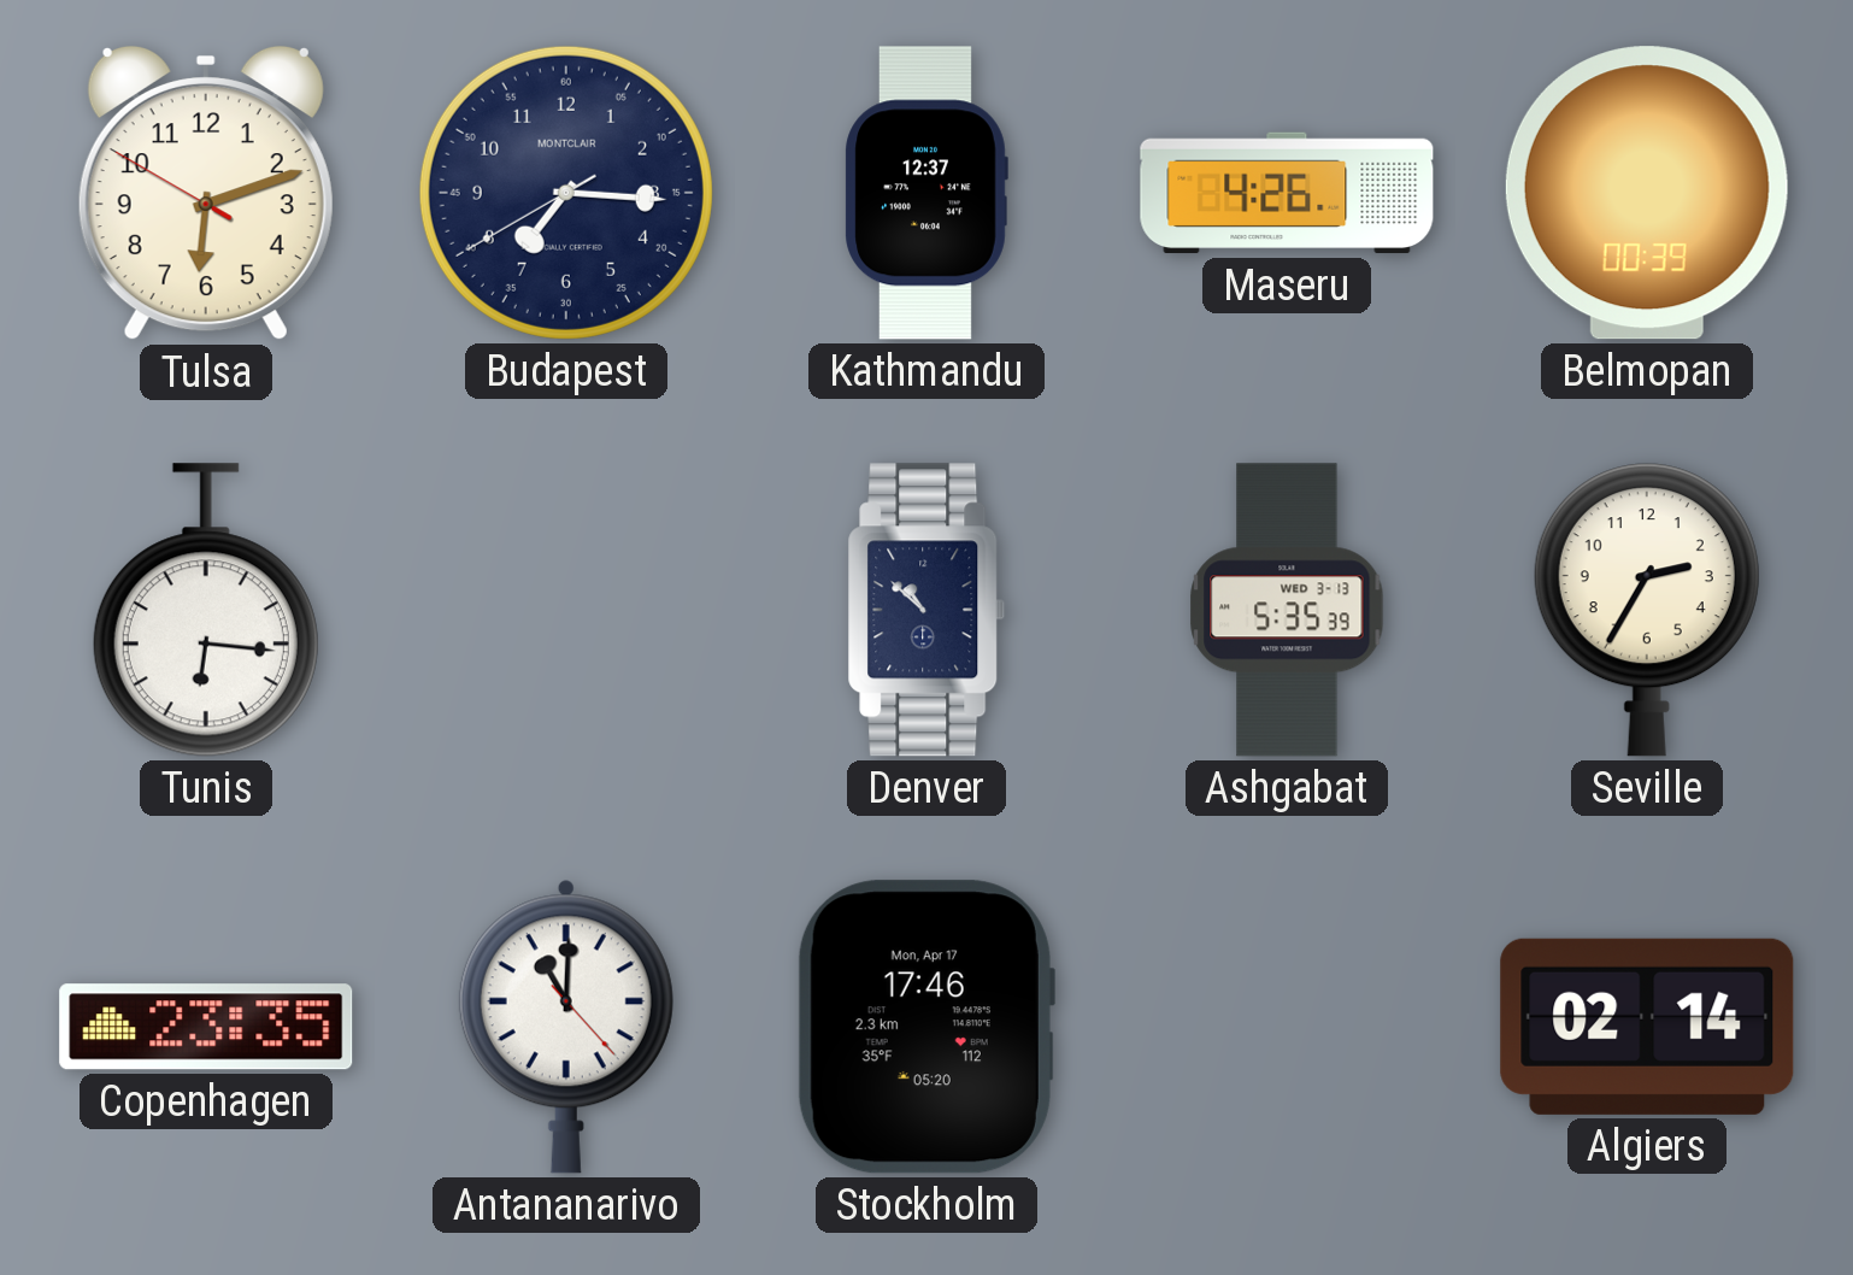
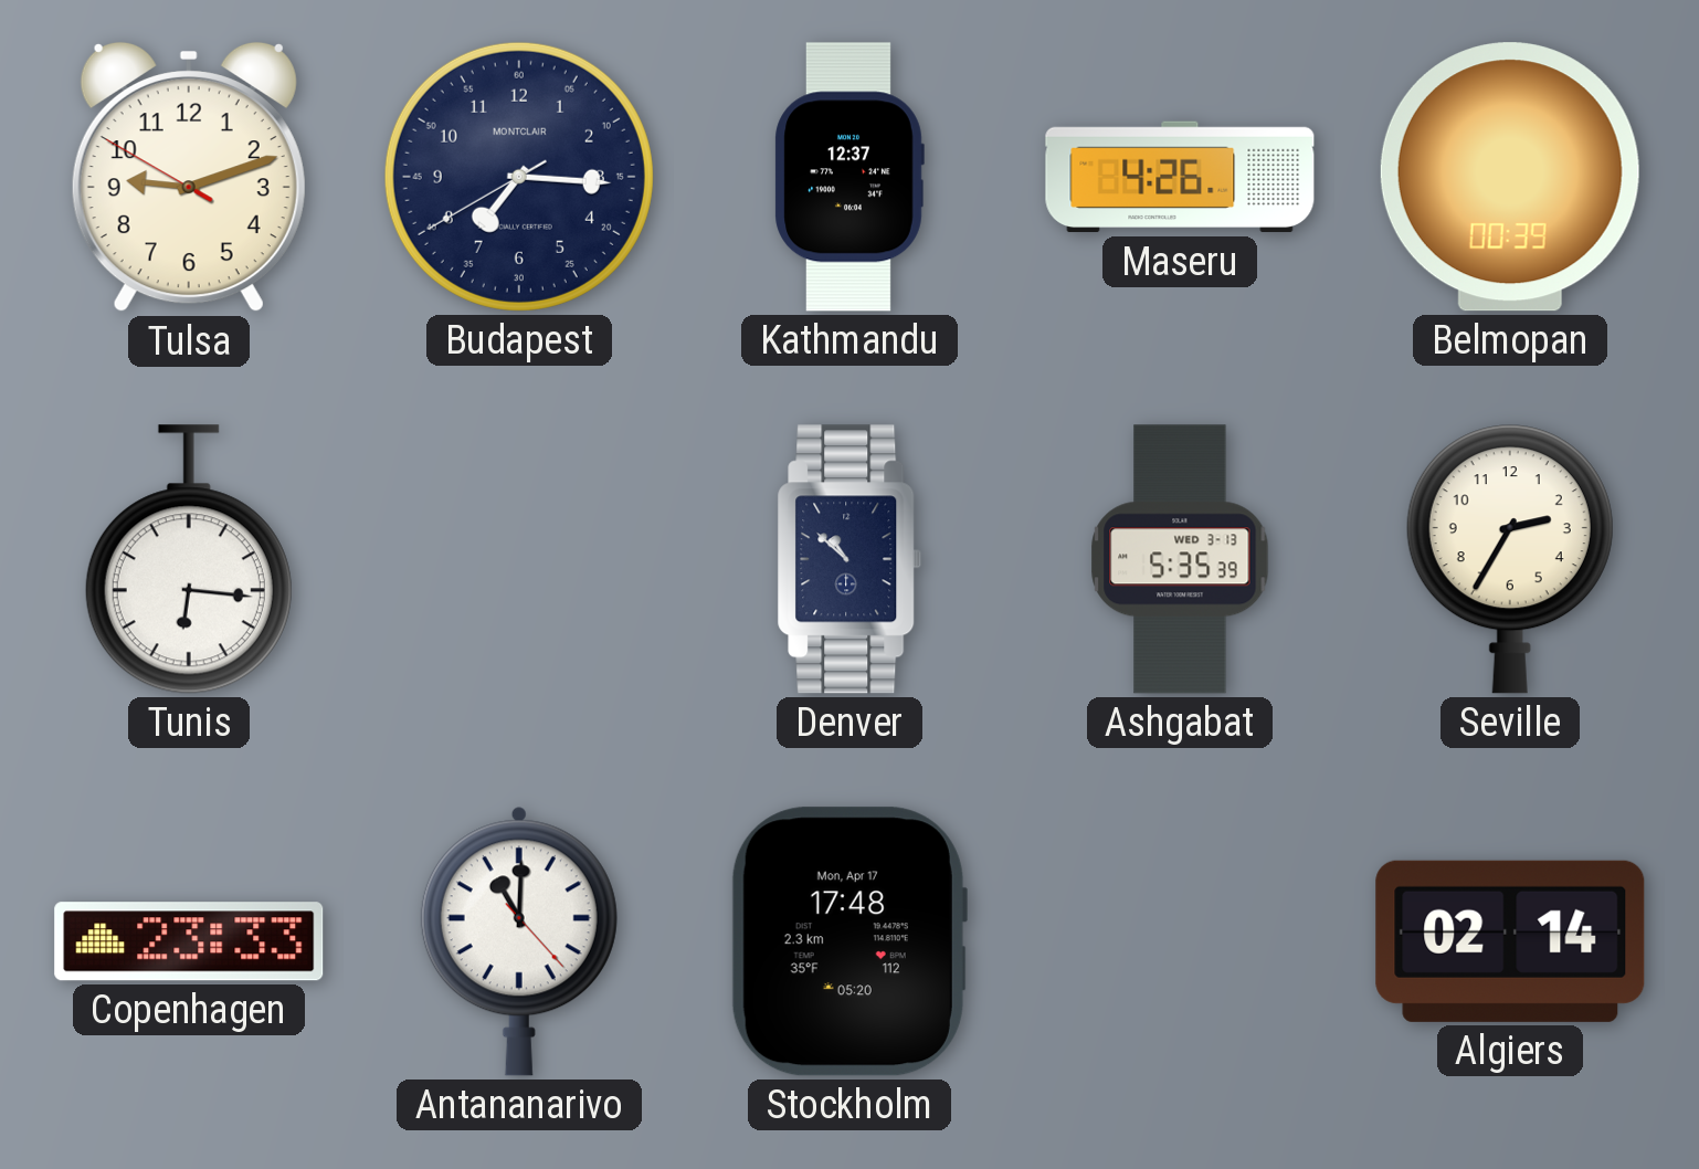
Tulsa: 6:11 -> 9:11
Copenhagen: 23:35 -> 23:33
Stockholm: 17:46 -> 17:48
